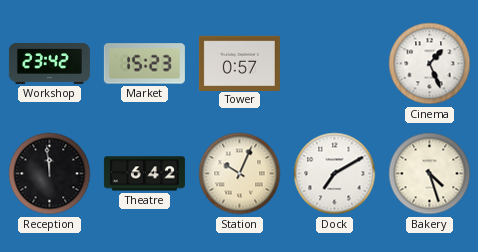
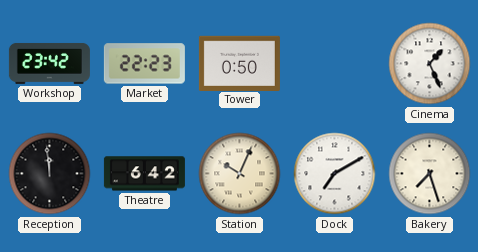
Market: 15:23 -> 22:23
Tower: 0:57 -> 0:50
Bakery: 4:27 -> 7:27
